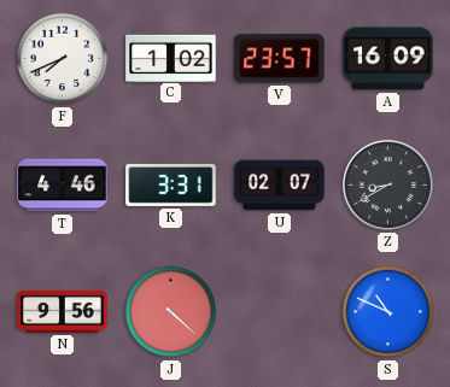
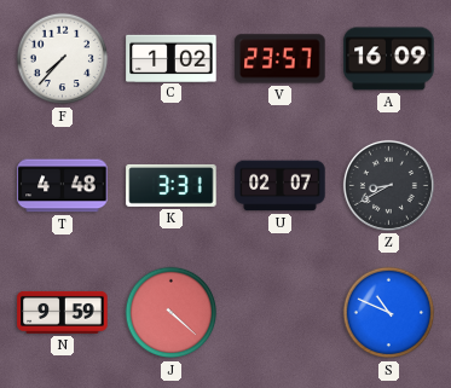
F: 7:41 -> 7:37
T: 4:46 -> 4:48
N: 9:56 -> 9:59
